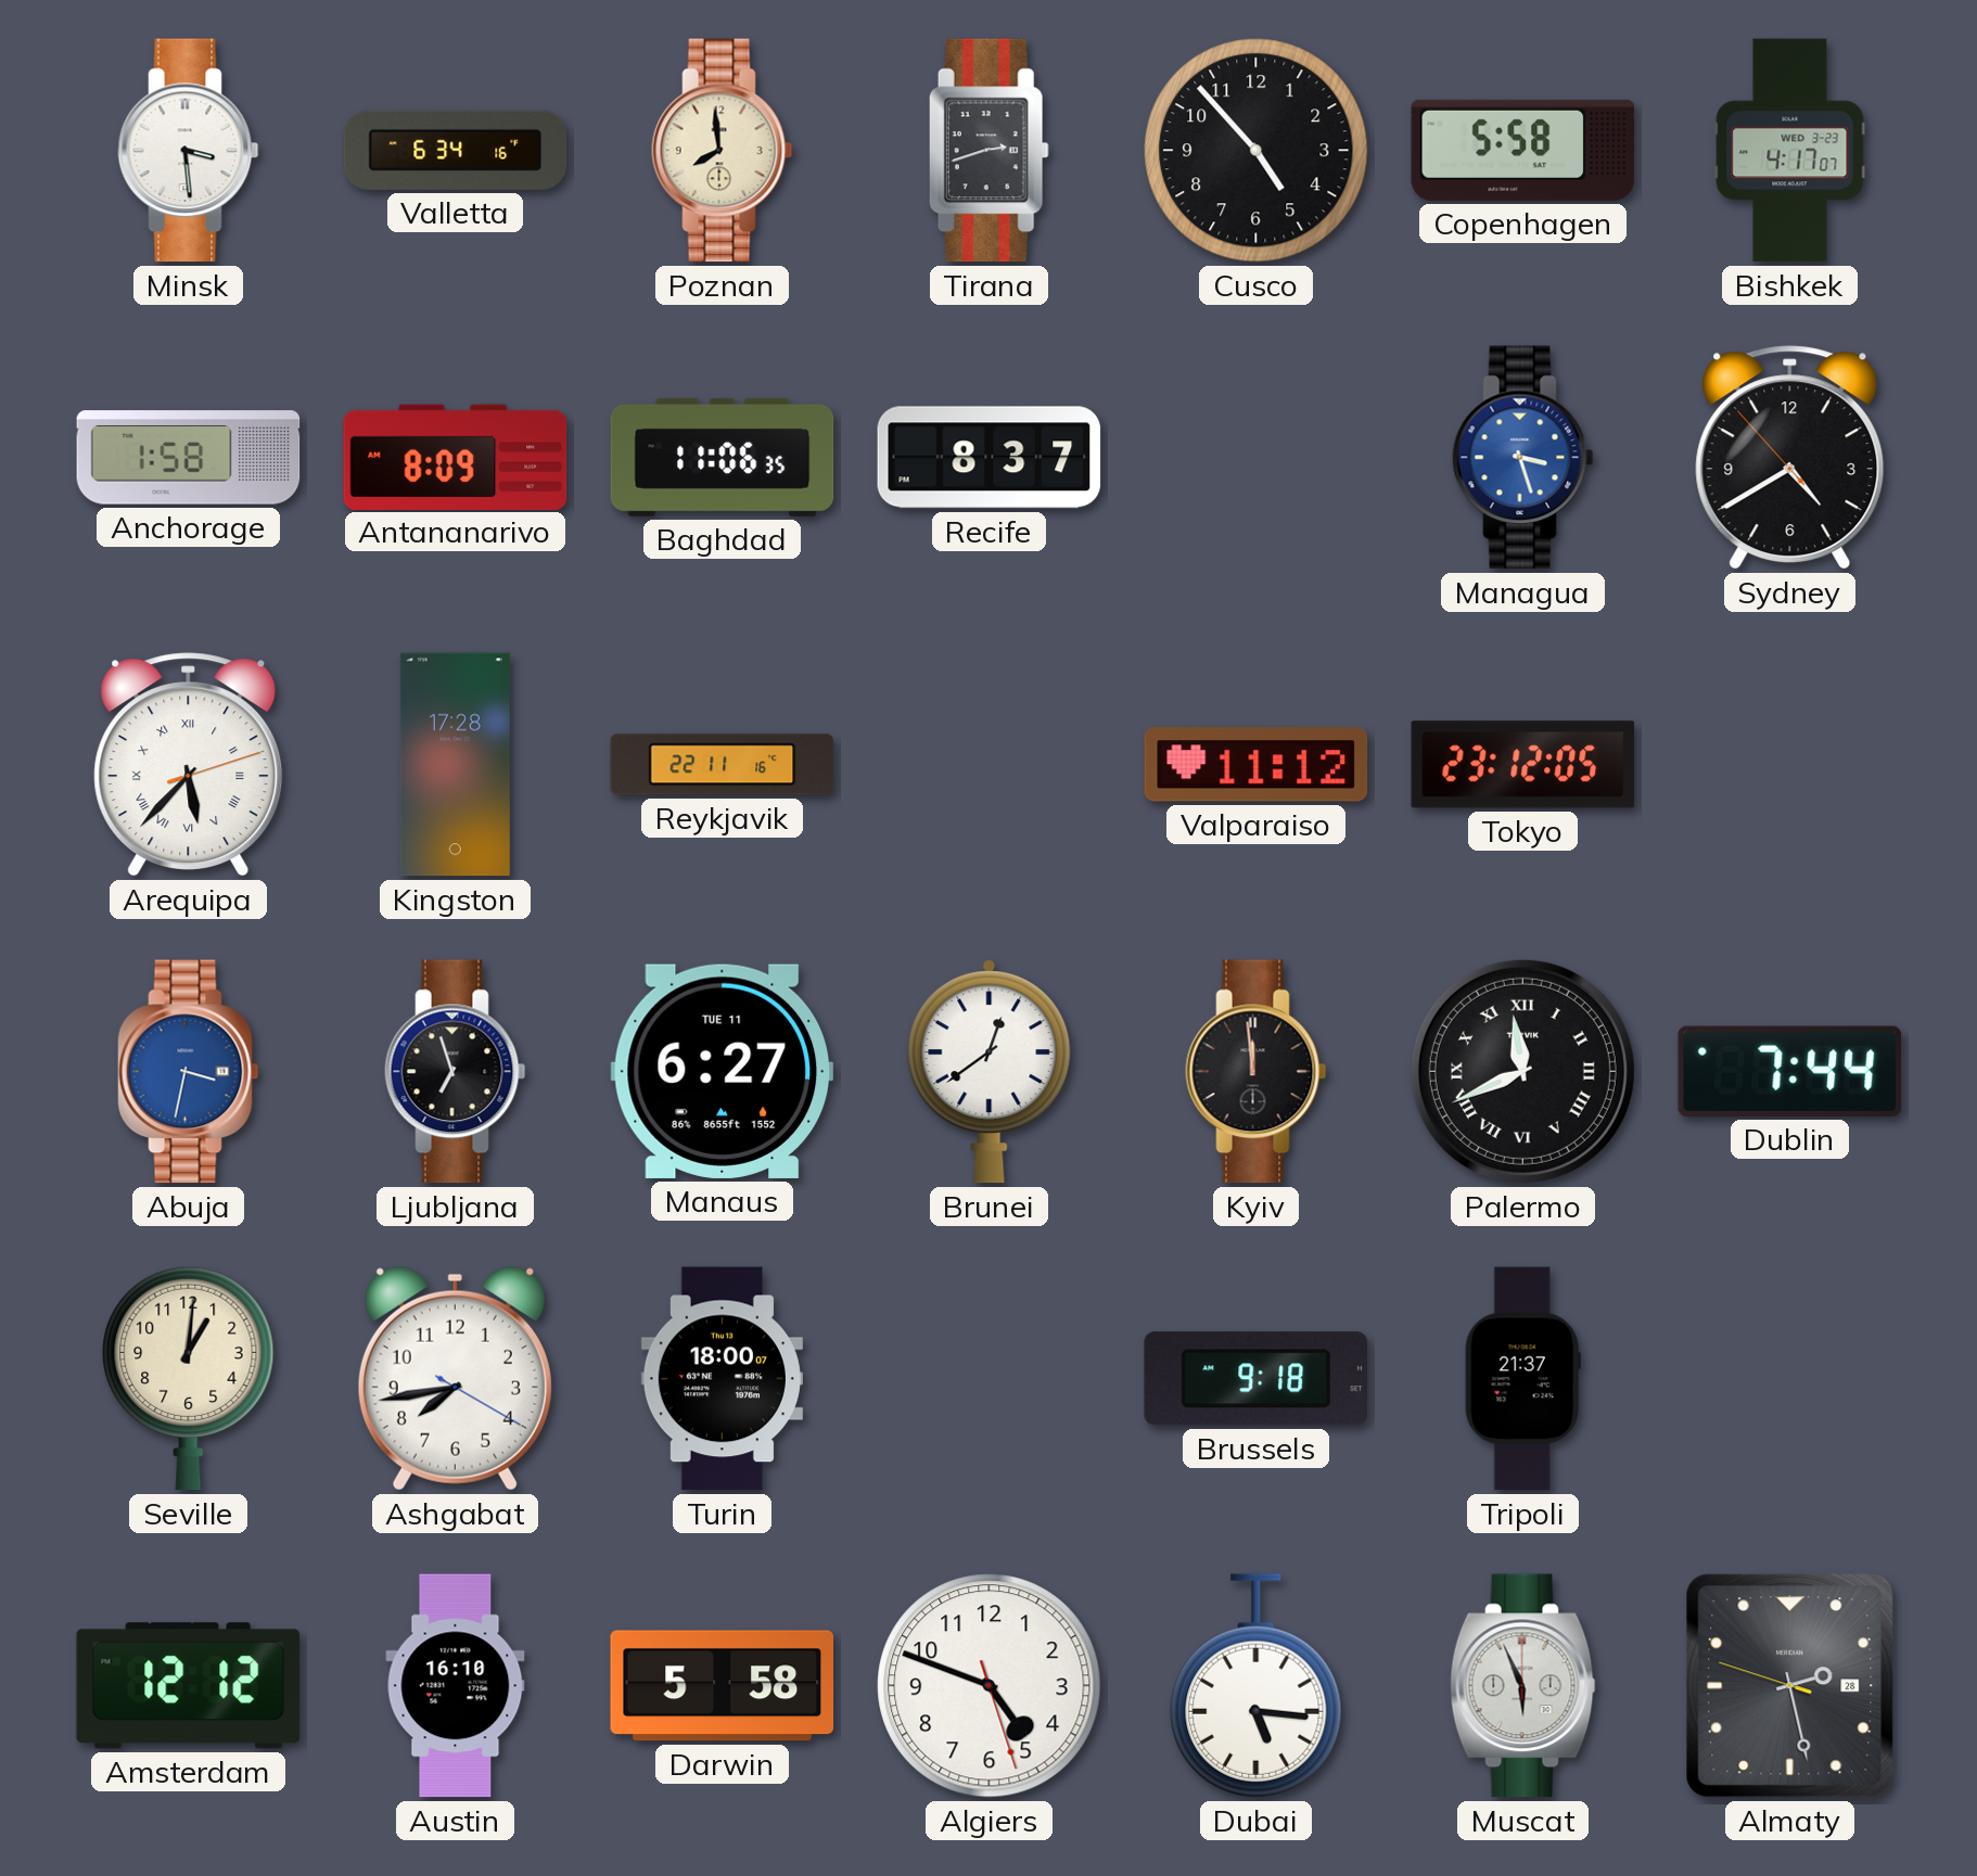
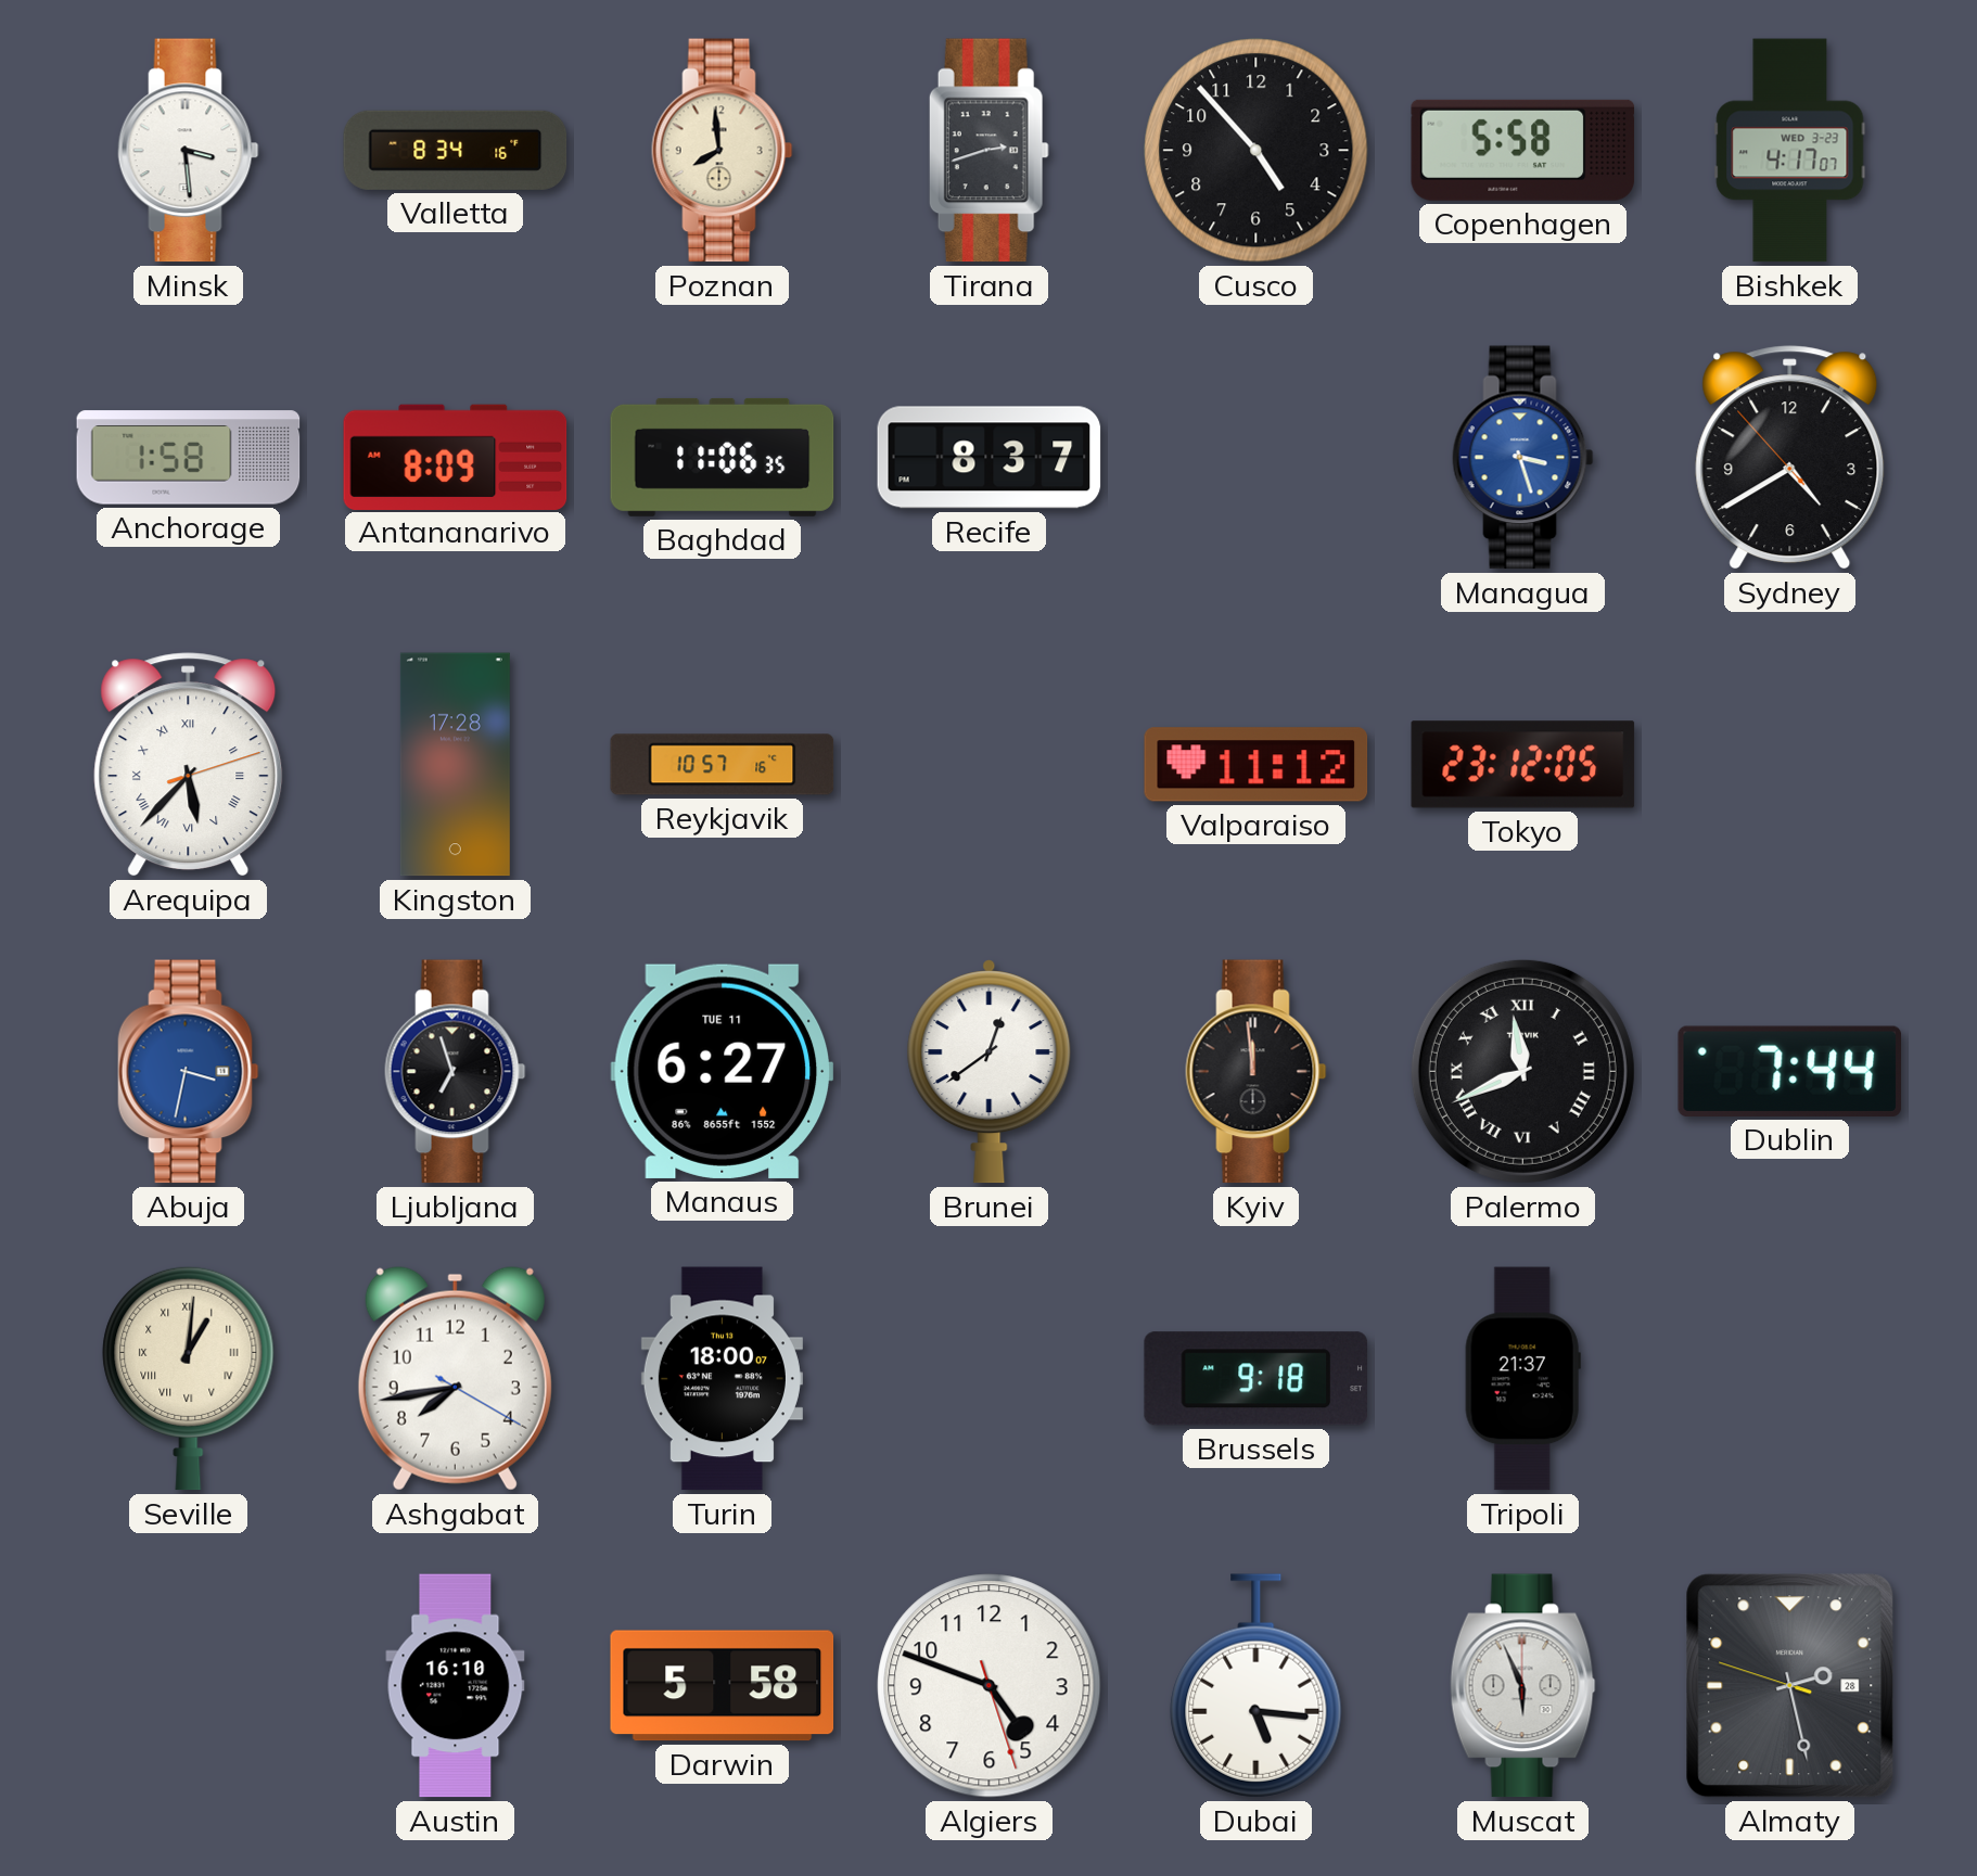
Valletta: 6:34 -> 8:34
Reykjavik: 22:11 -> 10:57
Seville numerals: Arabic -> Roman
Amsterdam: 12:12 -> none
